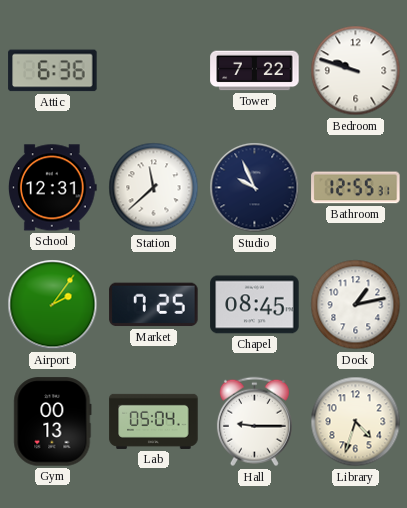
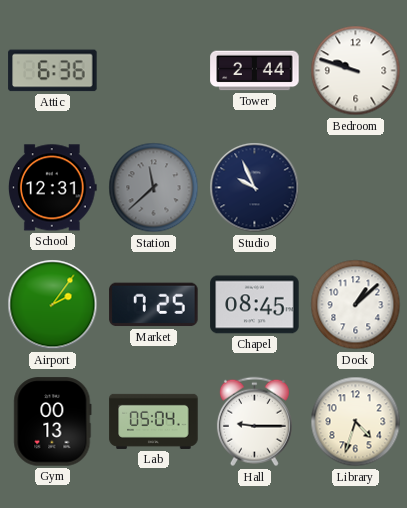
Tower: 7:22 -> 2:44
Station dial: white -> grey
Bathroom: 12:55 -> none
Dock: 1:13 -> 1:08
